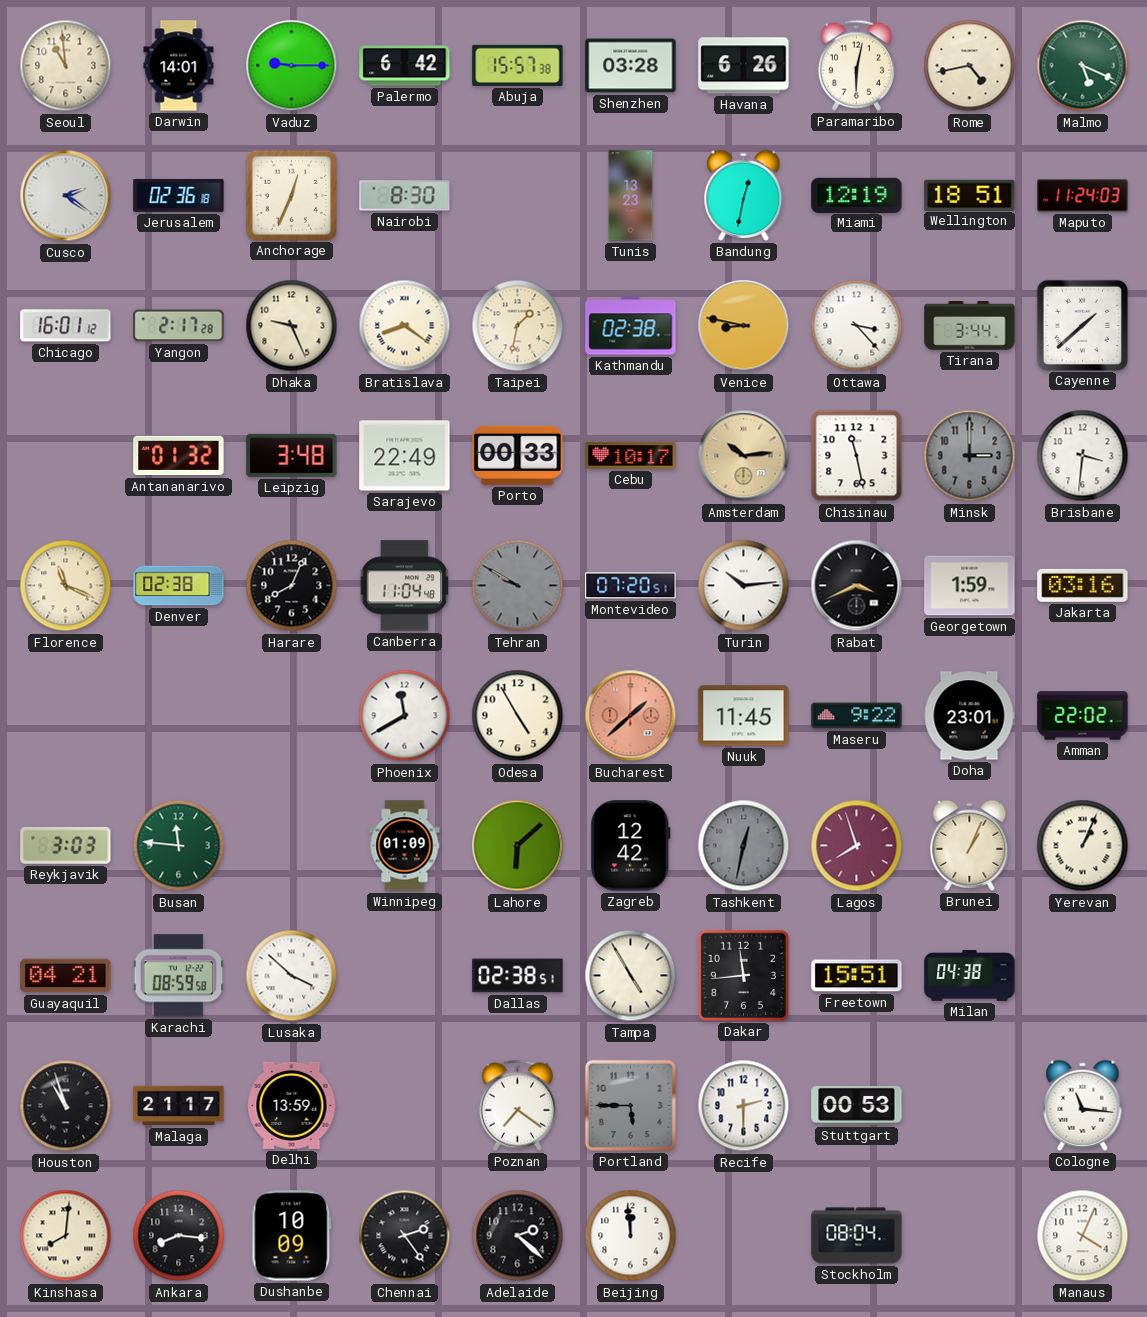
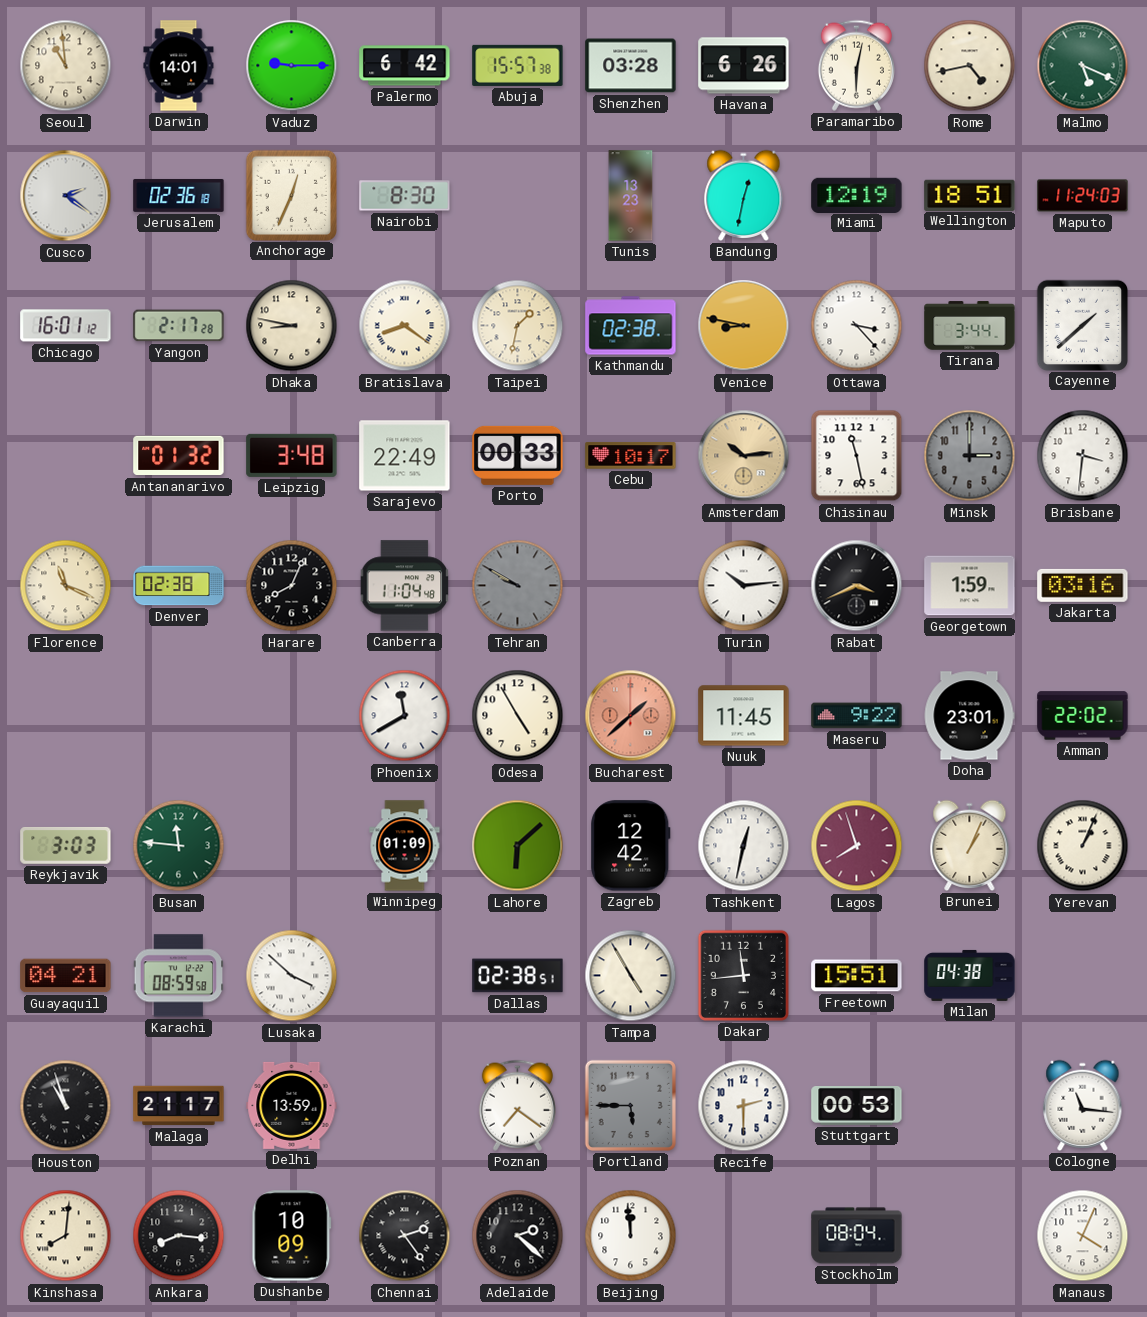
Dhaka: 9:26 -> 8:47
Montevideo: 07:20 -> none
Tashkent dial: grey -> white
